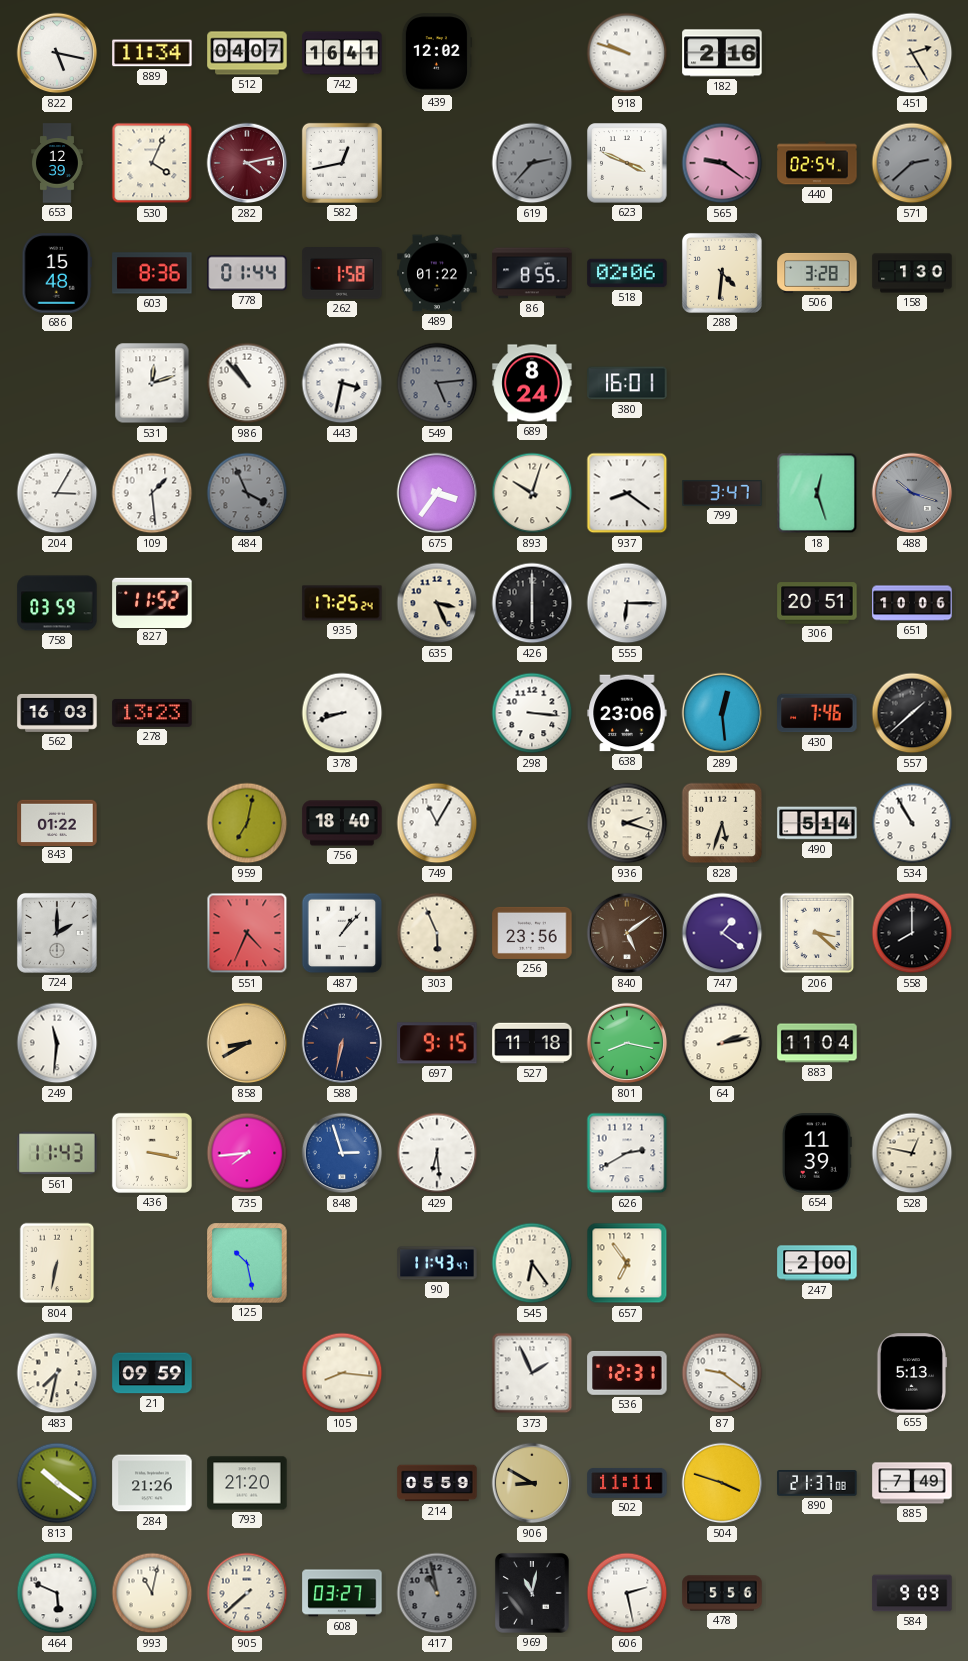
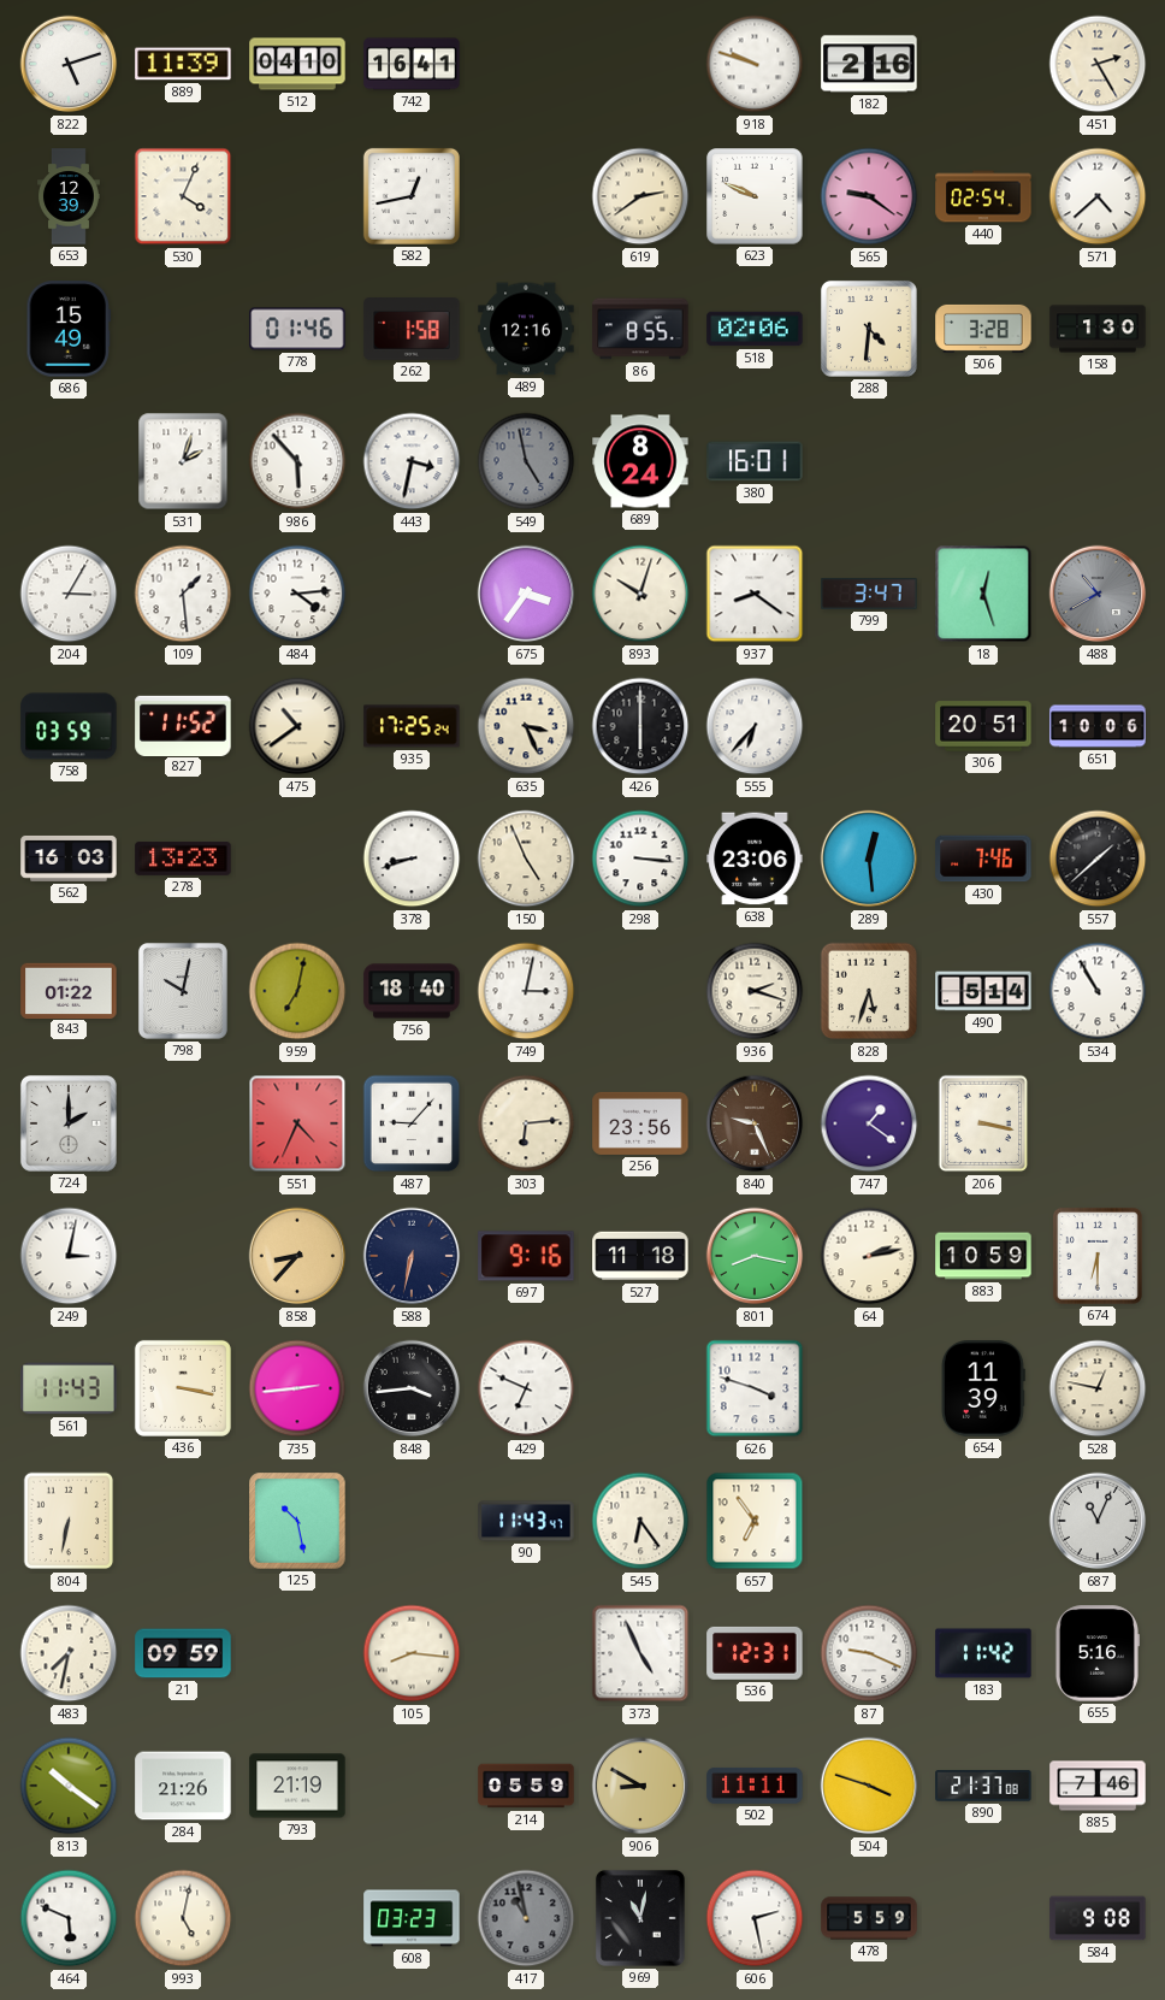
822: 5:17 -> 5:12
889: 11:34 -> 11:39
512: 04:07 -> 04:10
439: 12:02 -> none
282: 4:13 -> none
619: 2:37 -> 2:39
619 dial: grey -> cream
623: 3:49 -> 9:49
571: 2:38 -> 4:38
571 dial: grey -> white
686: 15:48 -> 15:49
603: 8:36 -> none
778: 01:44 -> 01:46
489: 01:22 -> 12:16
531: 12:12 -> 2:03
986: 10:53 -> 5:53
549: 5:14 -> 4:58
484: 3:56 -> 4:14
484 dial: grey -> white
488: 10:18 -> 10:40
475: none -> 10:39
555: 6:15 -> 6:37
150: none -> 4:56
798: none -> 10:02
749: 11:05 -> 3:02
487: 1:07 -> 9:07
303: 5:56 -> 6:14
840: 5:09 -> 9:26
206: 3:22 -> 3:17
558: 8:00 -> none
249: 11:31 -> 3:02
858: 8:40 -> 8:37
697: 9:15 -> 9:16
883: 11:04 -> 10:59
674: none -> 6:30
735: 7:44 -> 2:44
848: 2:57 -> 3:44
848 dial: blue -> black
429: 6:29 -> 6:49
626: 2:40 -> 3:48
247: 2:00 -> none
687: none -> 11:04
373: 1:56 -> 4:56
87: 9:21 -> 9:19
183: none -> 11:42
655: 5:13 -> 5:16
793: 21:20 -> 21:19
885: 7:49 -> 7:46
993: 11:02 -> 5:02
905: 7:38 -> none
608: 03:27 -> 03:23
478: 5:56 -> 5:59
584: 9:09 -> 9:08
